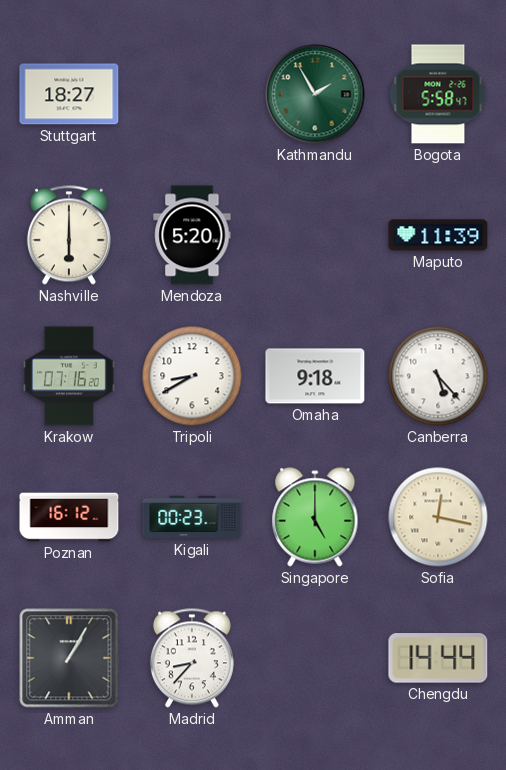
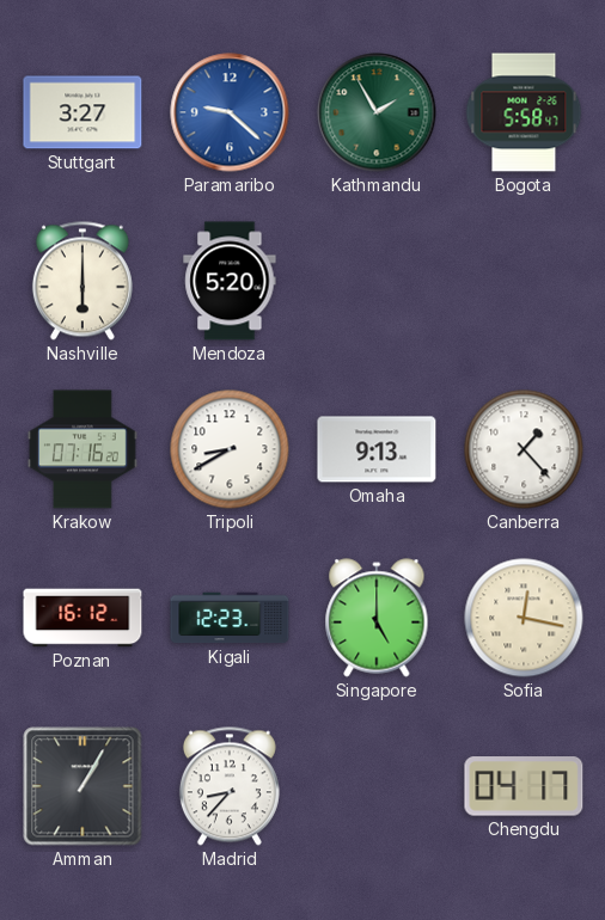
Stuttgart: 18:27 -> 3:27
Paramaribo: none -> 9:22
Maputo: 11:39 -> none
Omaha: 9:18 -> 9:13
Canberra: 5:23 -> 1:23
Kigali: 00:23 -> 12:23
Chengdu: 14:44 -> 04:17
